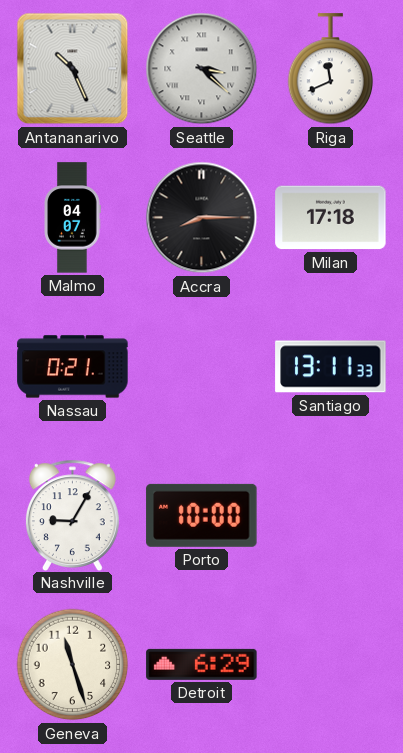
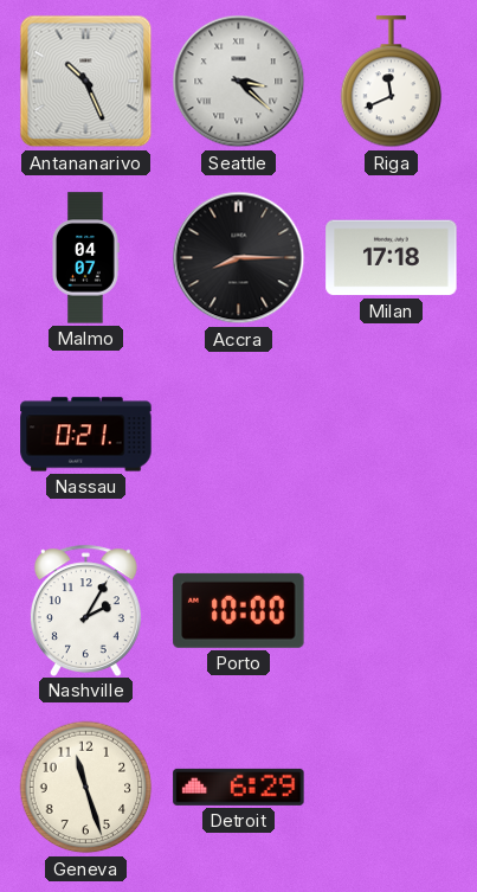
Santiago: 13:11 -> none
Nashville: 9:05 -> 2:05
